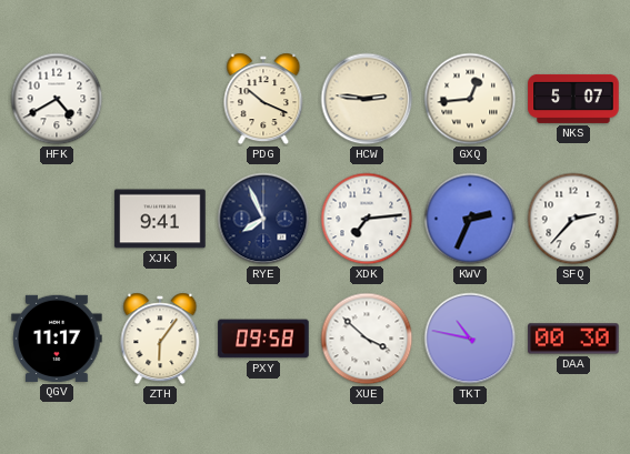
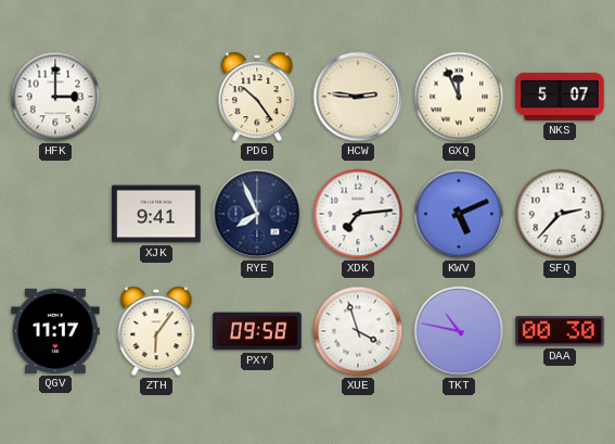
HFK: 4:40 -> 3:00
PDG: 10:19 -> 10:24
GXQ: 12:44 -> 11:56
KWV: 2:34 -> 5:11
XUE: 3:52 -> 3:57
